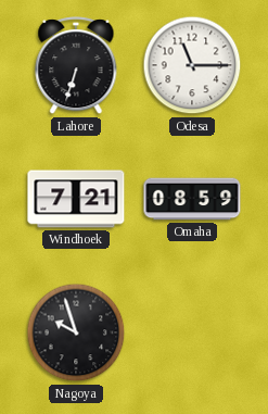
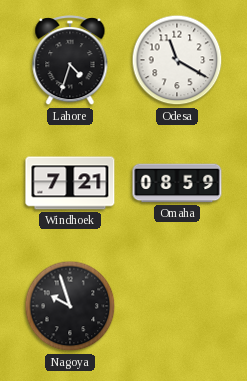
Lahore: 6:33 -> 4:33
Odesa: 11:15 -> 11:20
